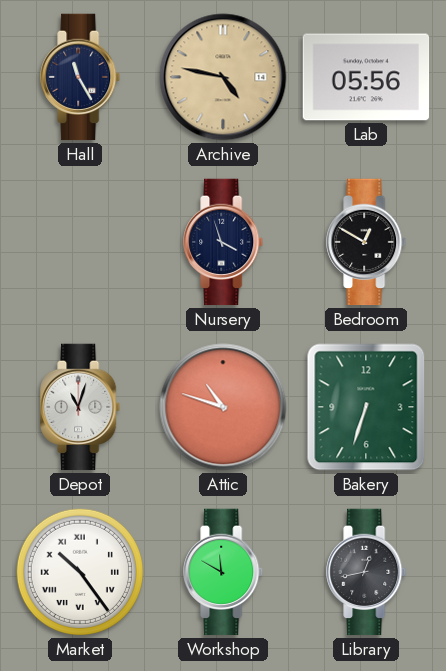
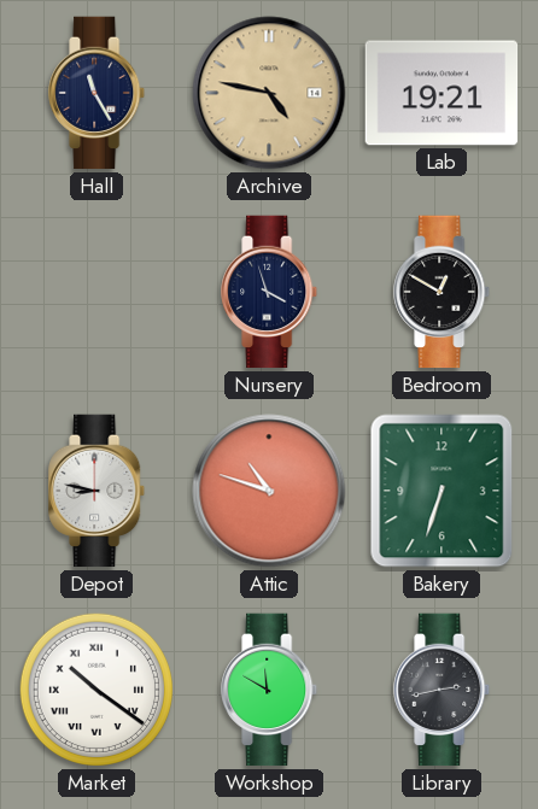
Lab: 05:56 -> 19:21
Depot: 11:03 -> 8:47
Market: 10:24 -> 10:21
Library: 12:43 -> 2:43
